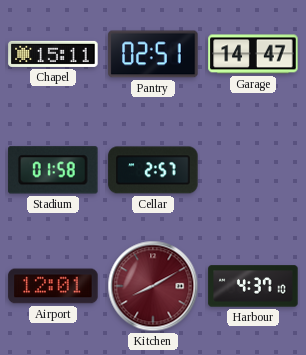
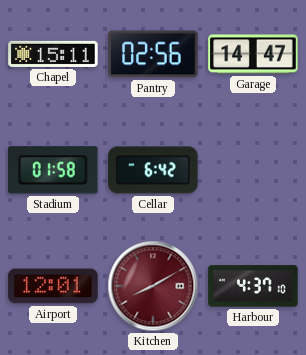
Pantry: 02:51 -> 02:56
Cellar: 2:57 -> 6:42
